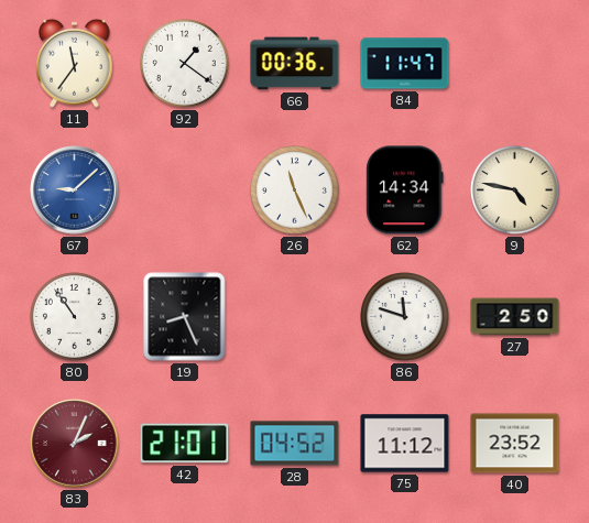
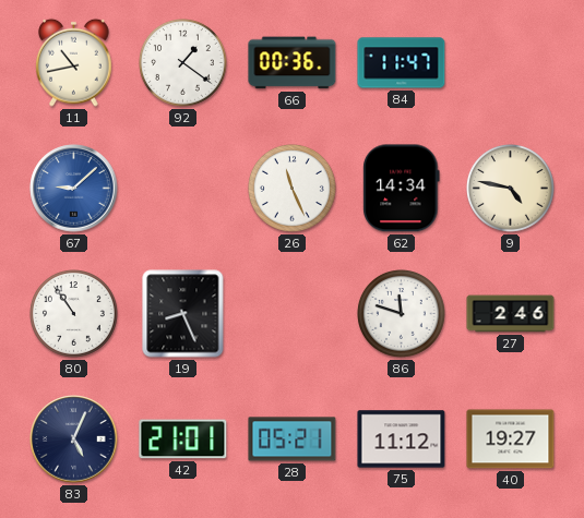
11: 11:36 -> 10:43
27: 2:50 -> 2:46
83: 2:04 -> 5:04
83 dial: burgundy -> navy
28: 04:52 -> 05:21
40: 23:52 -> 19:27
